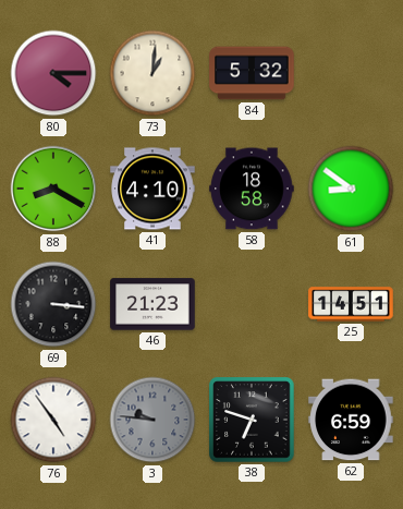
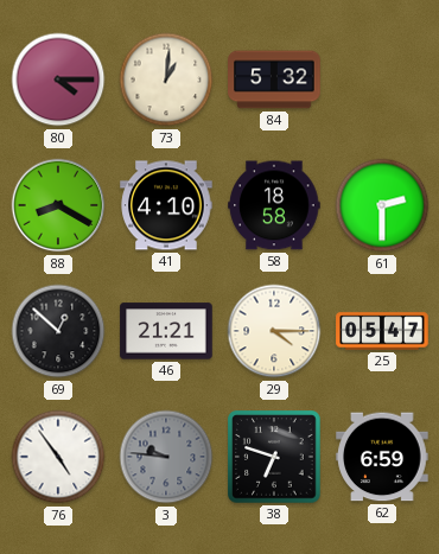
61: 8:51 -> 2:30
69: 3:16 -> 12:52
46: 21:23 -> 21:21
29: none -> 4:15
25: 14:51 -> 05:47
